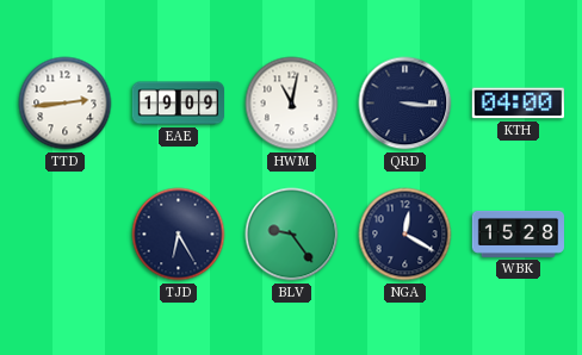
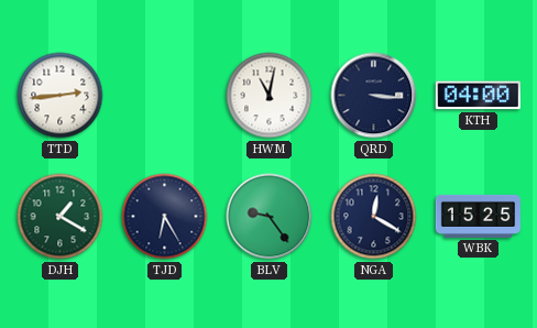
EAE: 19:09 -> none
DJH: none -> 1:20
WBK: 15:28 -> 15:25
